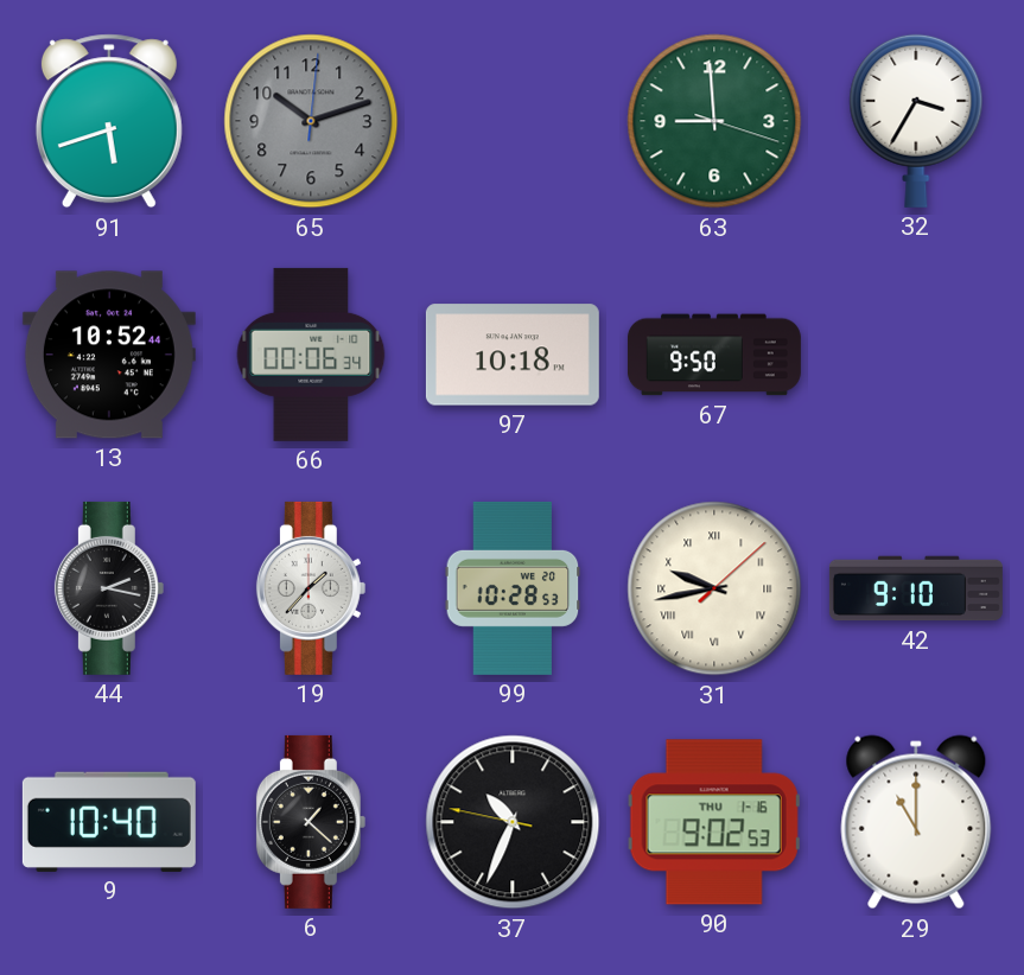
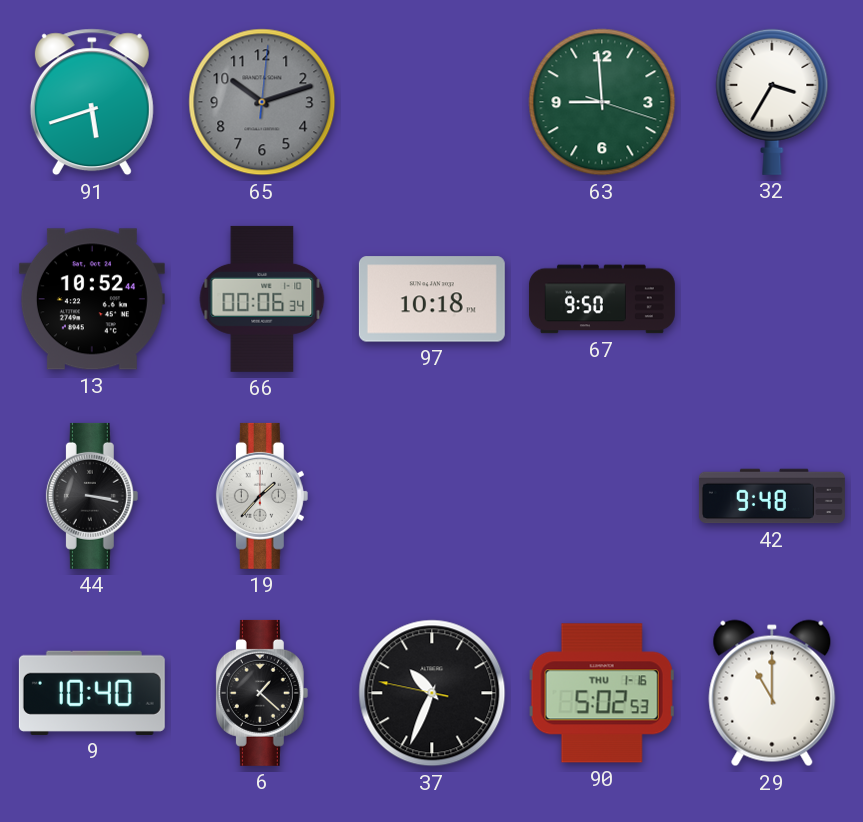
44: 2:17 -> 3:17
99: 10:28 -> none
31: 9:43 -> none
42: 9:10 -> 9:48
90: 9:02 -> 5:02
